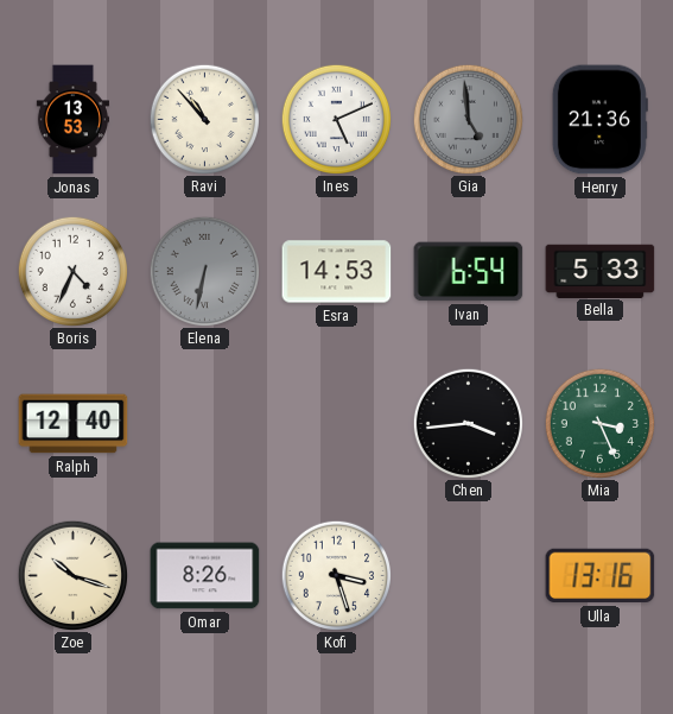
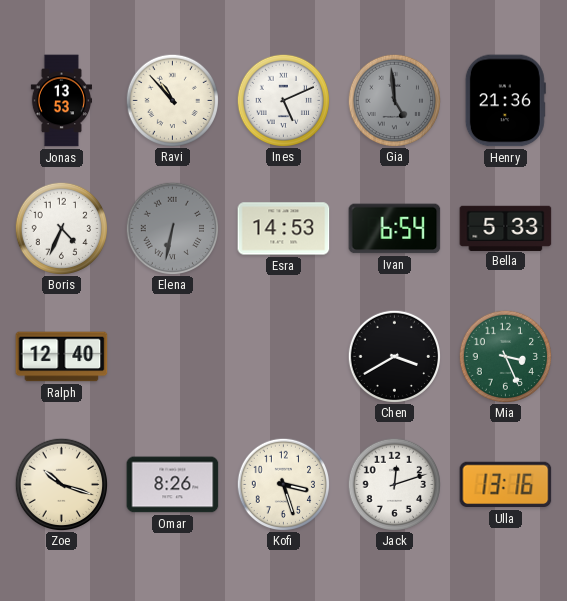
Chen: 3:44 -> 3:40
Jack: none -> 12:12
